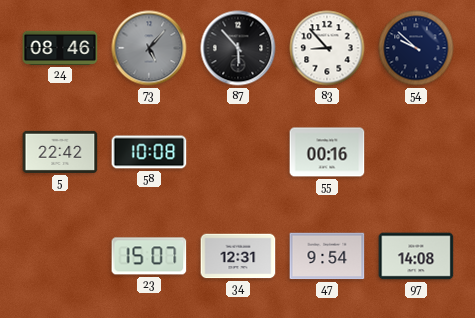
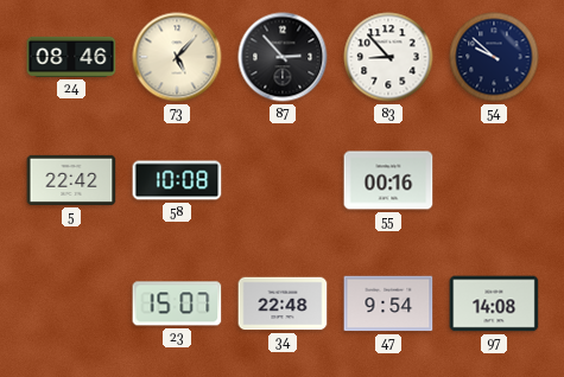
73 dial: grey -> cream
87: 5:53 -> 2:53
34: 12:31 -> 22:48
